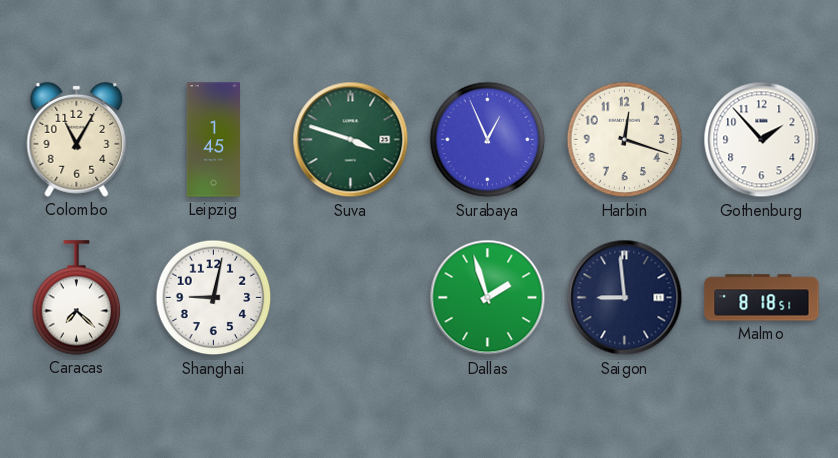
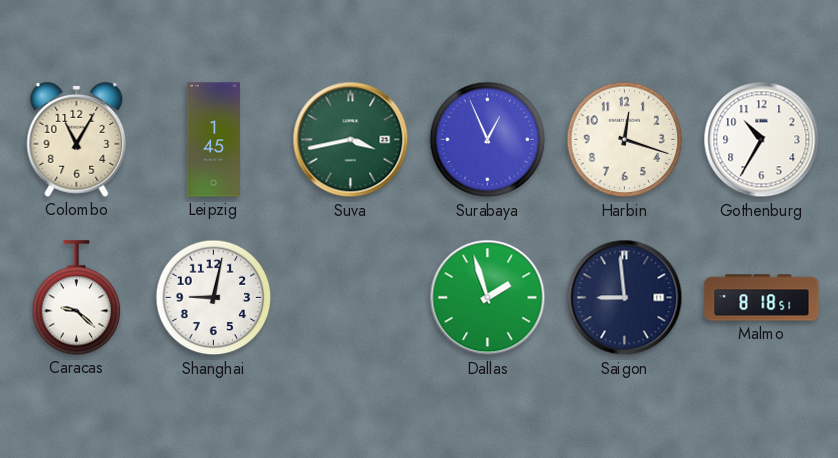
Suva: 3:48 -> 3:43
Gothenburg: 1:53 -> 10:35
Caracas: 7:22 -> 9:22
